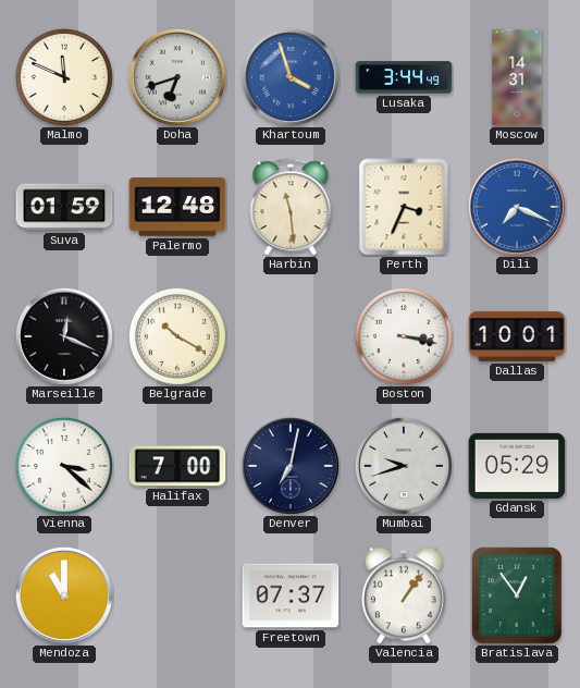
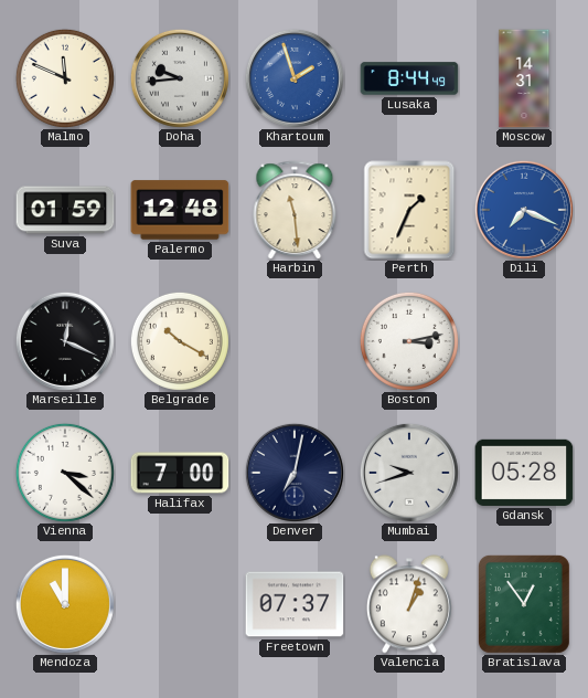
Doha: 6:42 -> 9:44
Khartoum: 3:57 -> 1:57
Lusaka: 3:44 -> 8:44
Perth: 3:34 -> 1:34
Boston: 3:17 -> 3:13
Dallas: 10:01 -> none
Gdansk: 05:29 -> 05:28
Valencia: 1:06 -> 1:03
